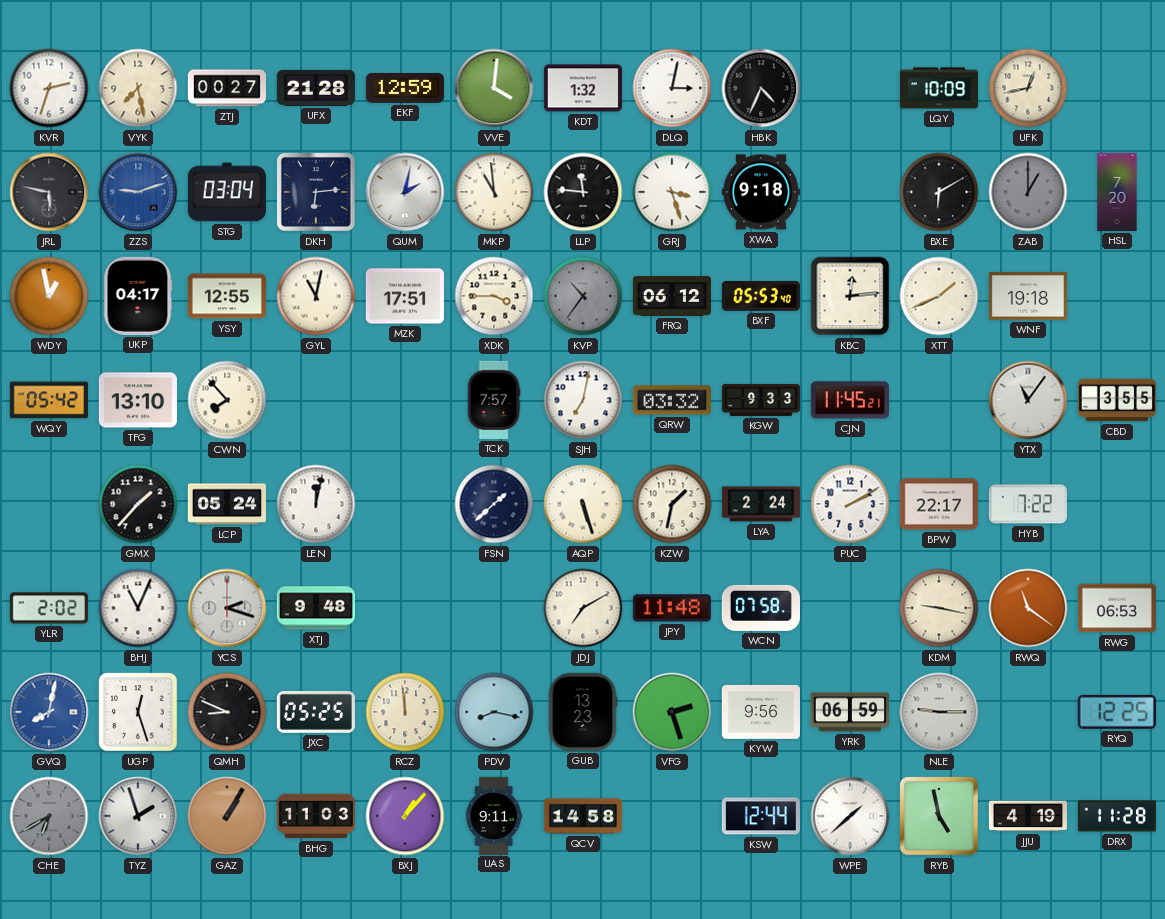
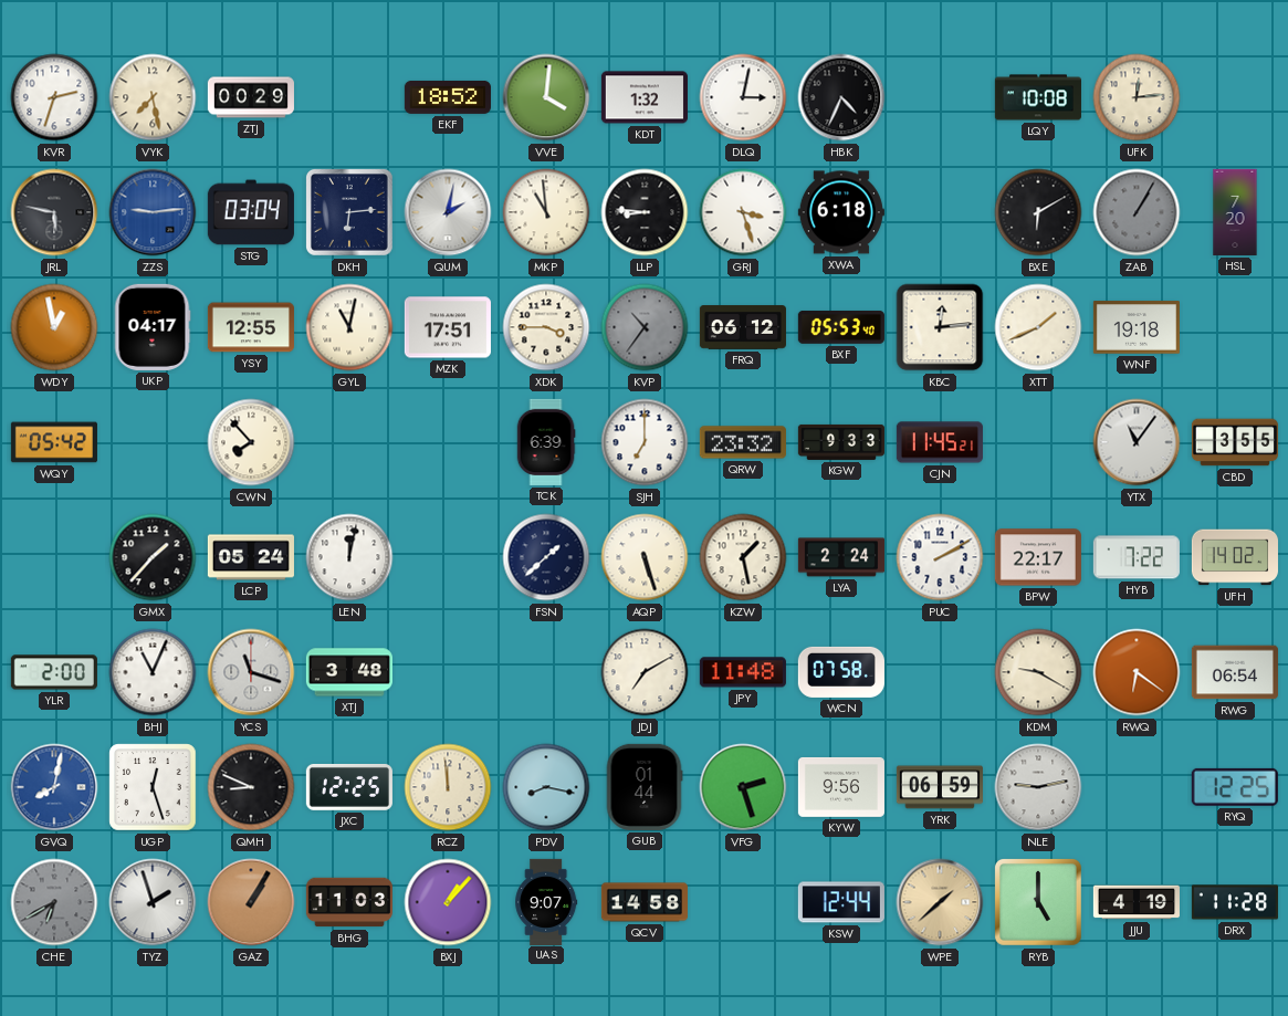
ZTJ: 00:27 -> 00:29
UFX: 21:28 -> none
EKF: 12:59 -> 18:52
LQY: 10:09 -> 10:08
UFK: 12:43 -> 12:14
ZZS: 9:12 -> 9:14
LLP: 11:46 -> 8:46
XWA: 9:18 -> 6:18
ZAB: 1:00 -> 1:05
TFG: 13:10 -> none
TCK: 7:57 -> 6:39
SJH: 7:02 -> 7:00
QRW: 03:32 -> 23:32
KZW: 1:32 -> 1:28
UFH: none -> 14:02
YLR: 2:02 -> 2:00
YCS: 2:18 -> 11:18
XTJ: 9:48 -> 3:48
KDM: 9:17 -> 9:20
RWQ: 11:21 -> 6:21
RWG: 06:53 -> 06:54
JXC: 05:25 -> 12:25
GUB: 13:23 -> 01:44
NLE: 9:15 -> 9:13
UAS: 9:11 -> 9:07
WPE dial: white -> champagne
RYB: 4:58 -> 5:00
